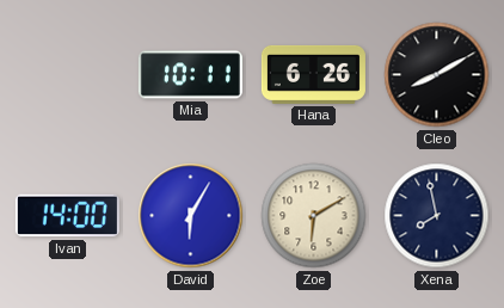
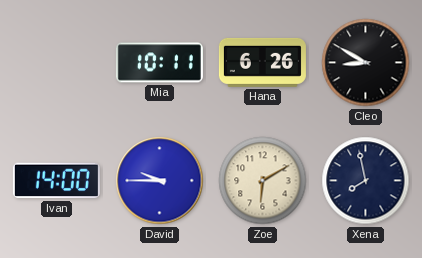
Cleo: 8:10 -> 8:50
David: 6:05 -> 9:45
